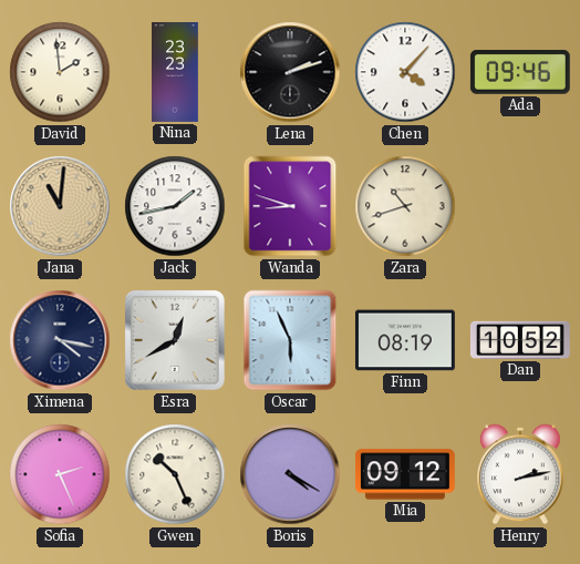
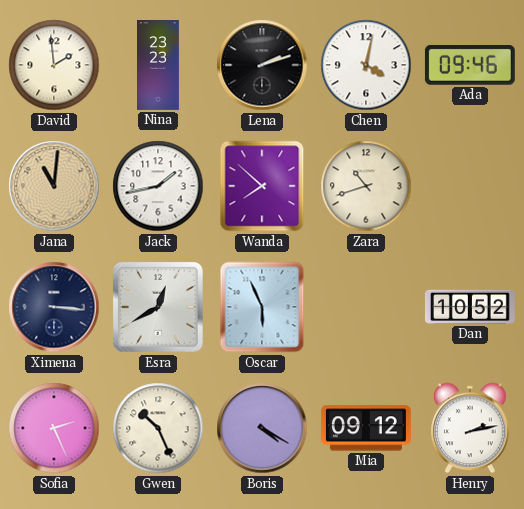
Chen: 4:07 -> 4:02
Wanda: 8:48 -> 7:52
Ximena: 4:17 -> 3:16
Finn: 08:19 -> none
